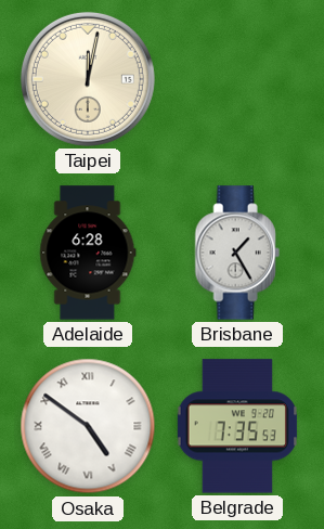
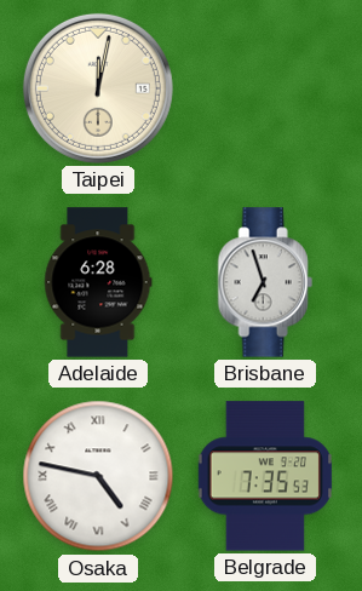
Brisbane: 1:25 -> 6:57
Osaka: 4:51 -> 4:47
